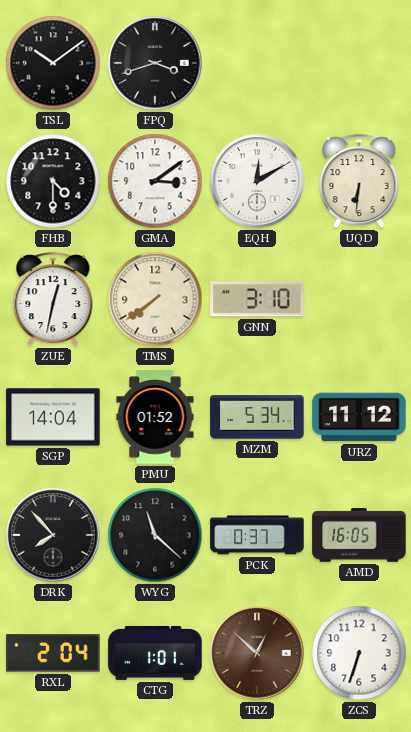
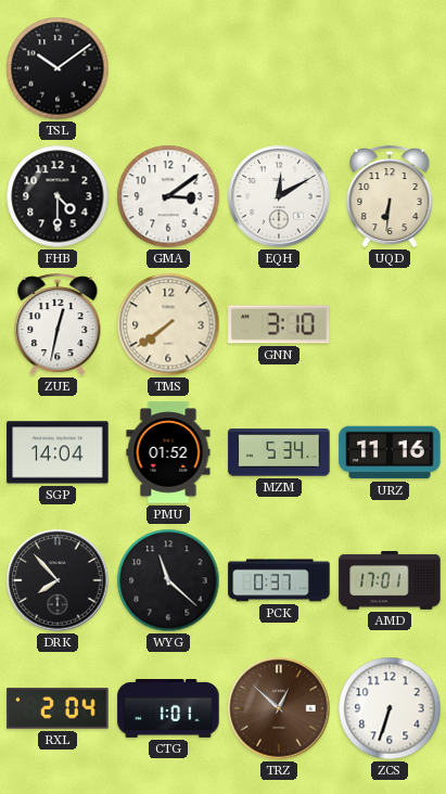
FPQ: 3:42 -> none
URZ: 11:12 -> 11:16
AMD: 16:05 -> 17:01
